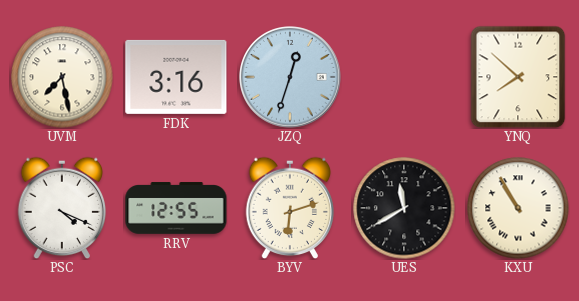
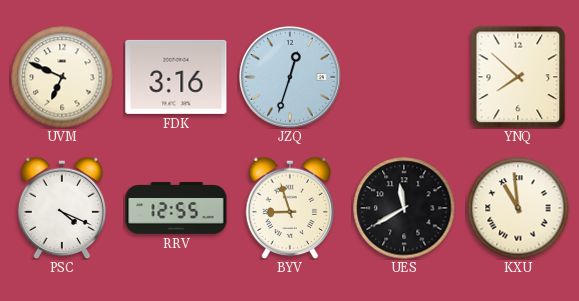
UVM: 7:28 -> 6:49
BYV: 6:12 -> 8:57
KXU: 10:55 -> 10:59
